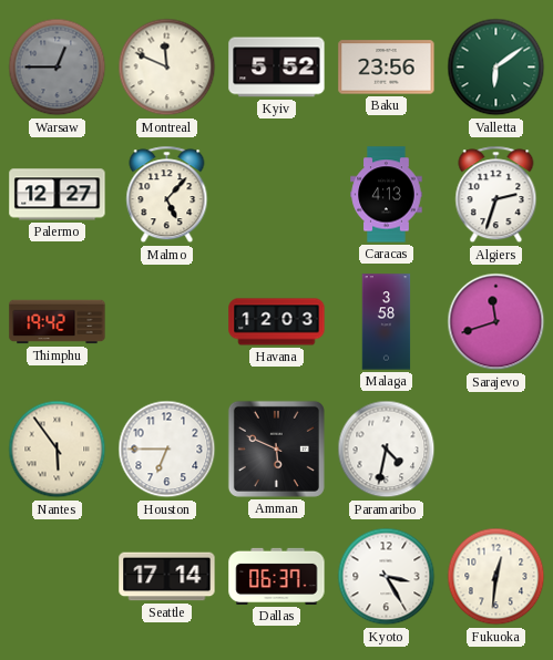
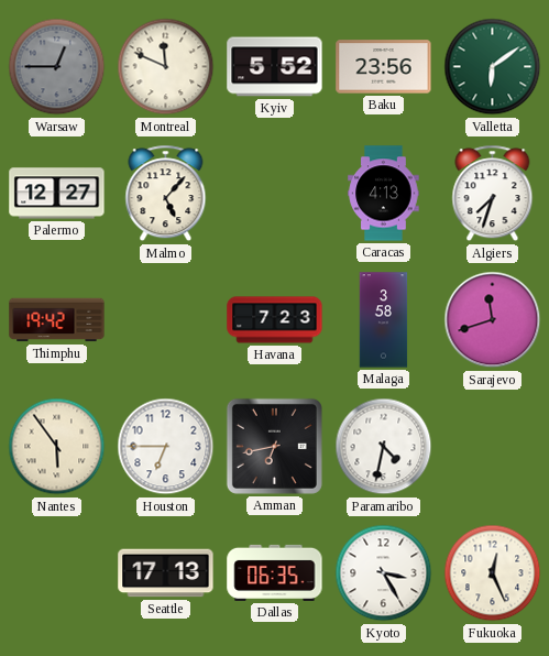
Algiers: 2:33 -> 7:33
Havana: 12:03 -> 7:23
Amman: 5:49 -> 6:43
Seattle: 17:14 -> 17:13
Dallas: 06:37 -> 06:35
Fukuoka: 12:31 -> 12:26
